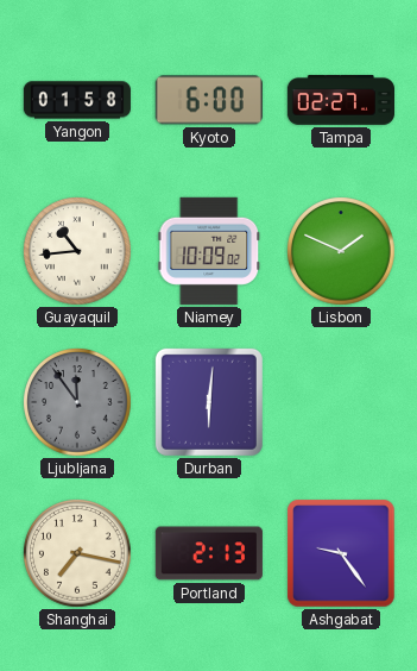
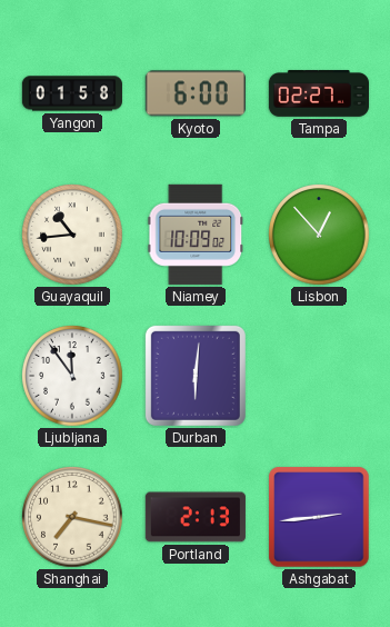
Lisbon: 1:49 -> 12:53
Ljubljana dial: grey -> white
Ashgabat: 9:24 -> 2:44
